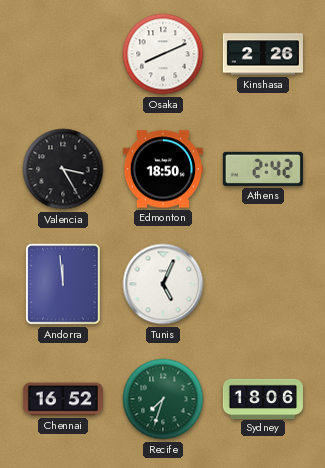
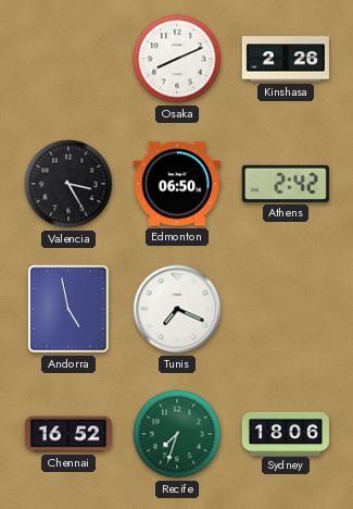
Edmonton: 18:50 -> 06:50
Andorra: 11:59 -> 4:58
Tunis: 5:04 -> 7:19
